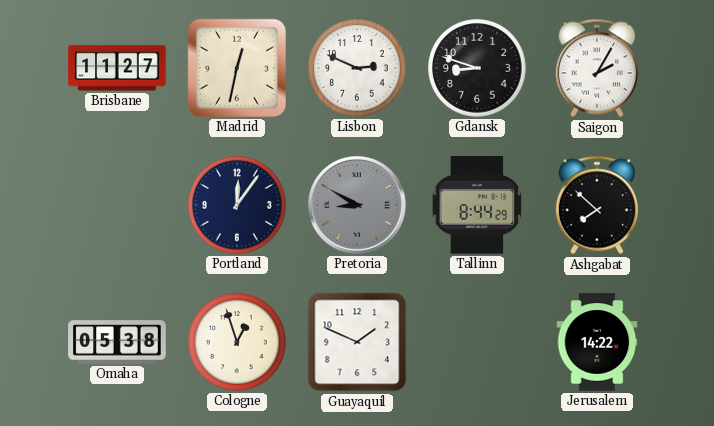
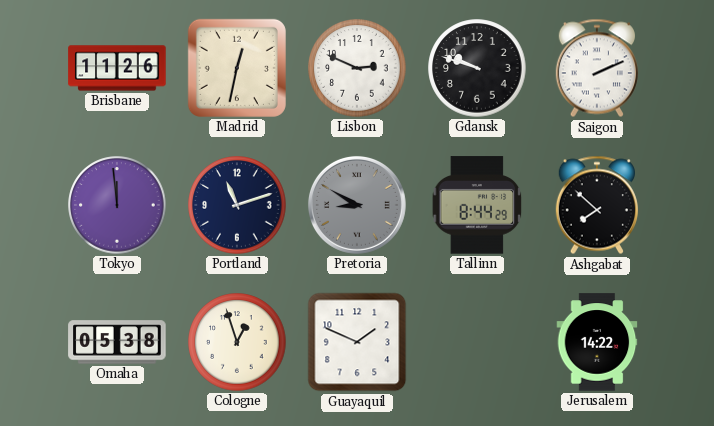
Brisbane: 11:27 -> 11:26
Gdansk: 8:48 -> 9:48
Saigon: 2:05 -> 2:11
Tokyo: none -> 11:59
Portland: 12:06 -> 11:12
